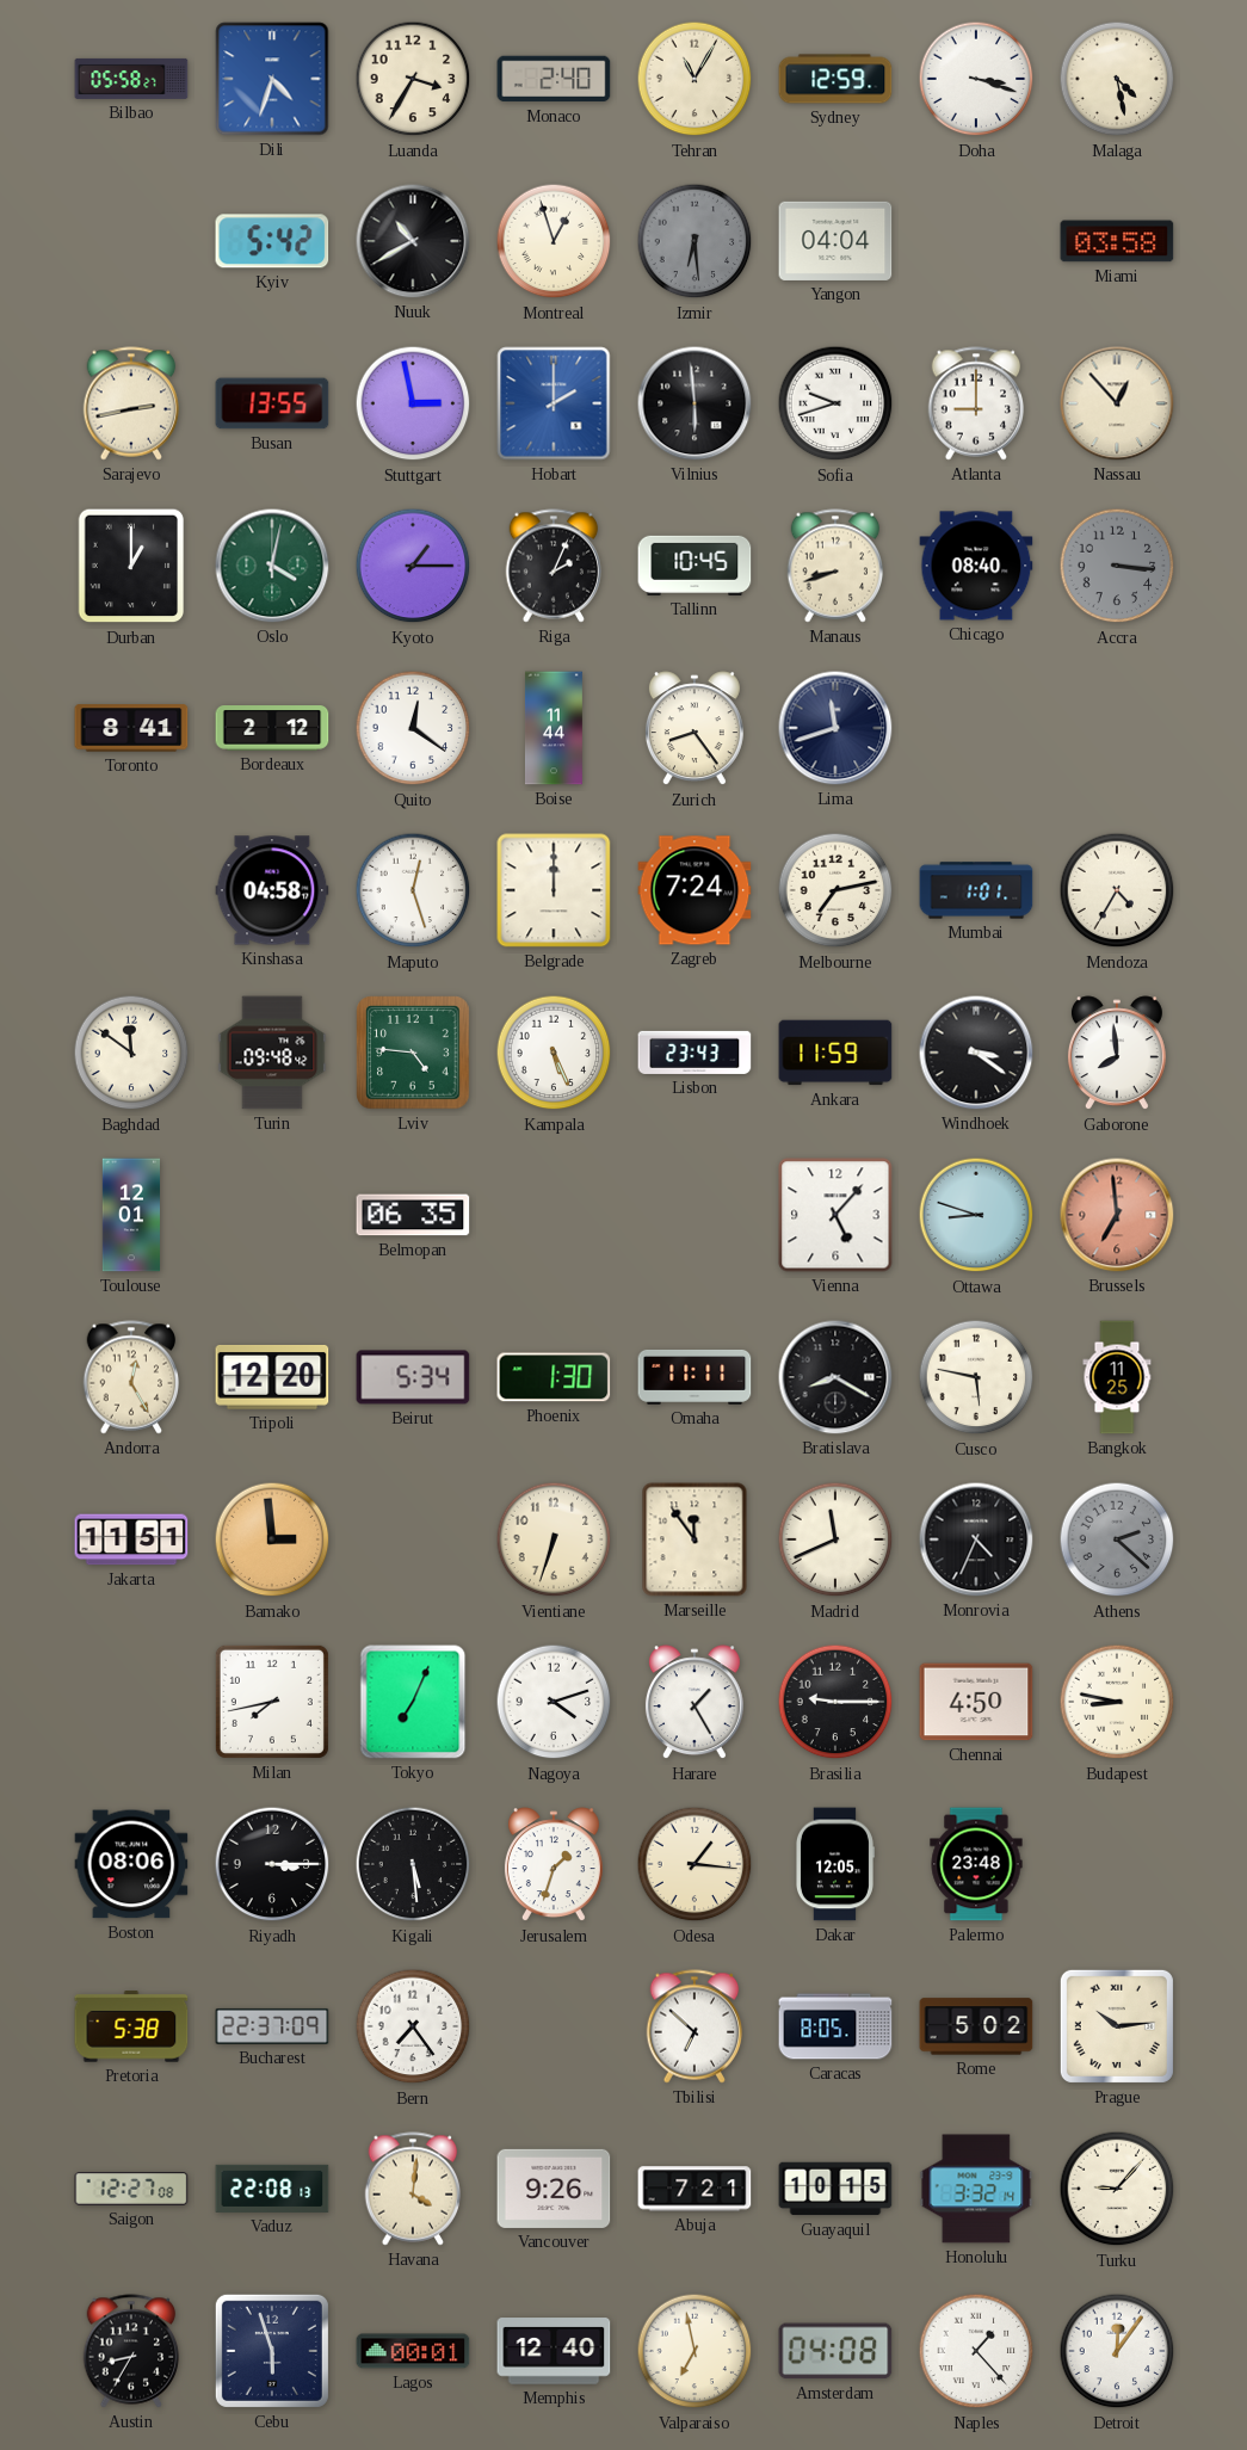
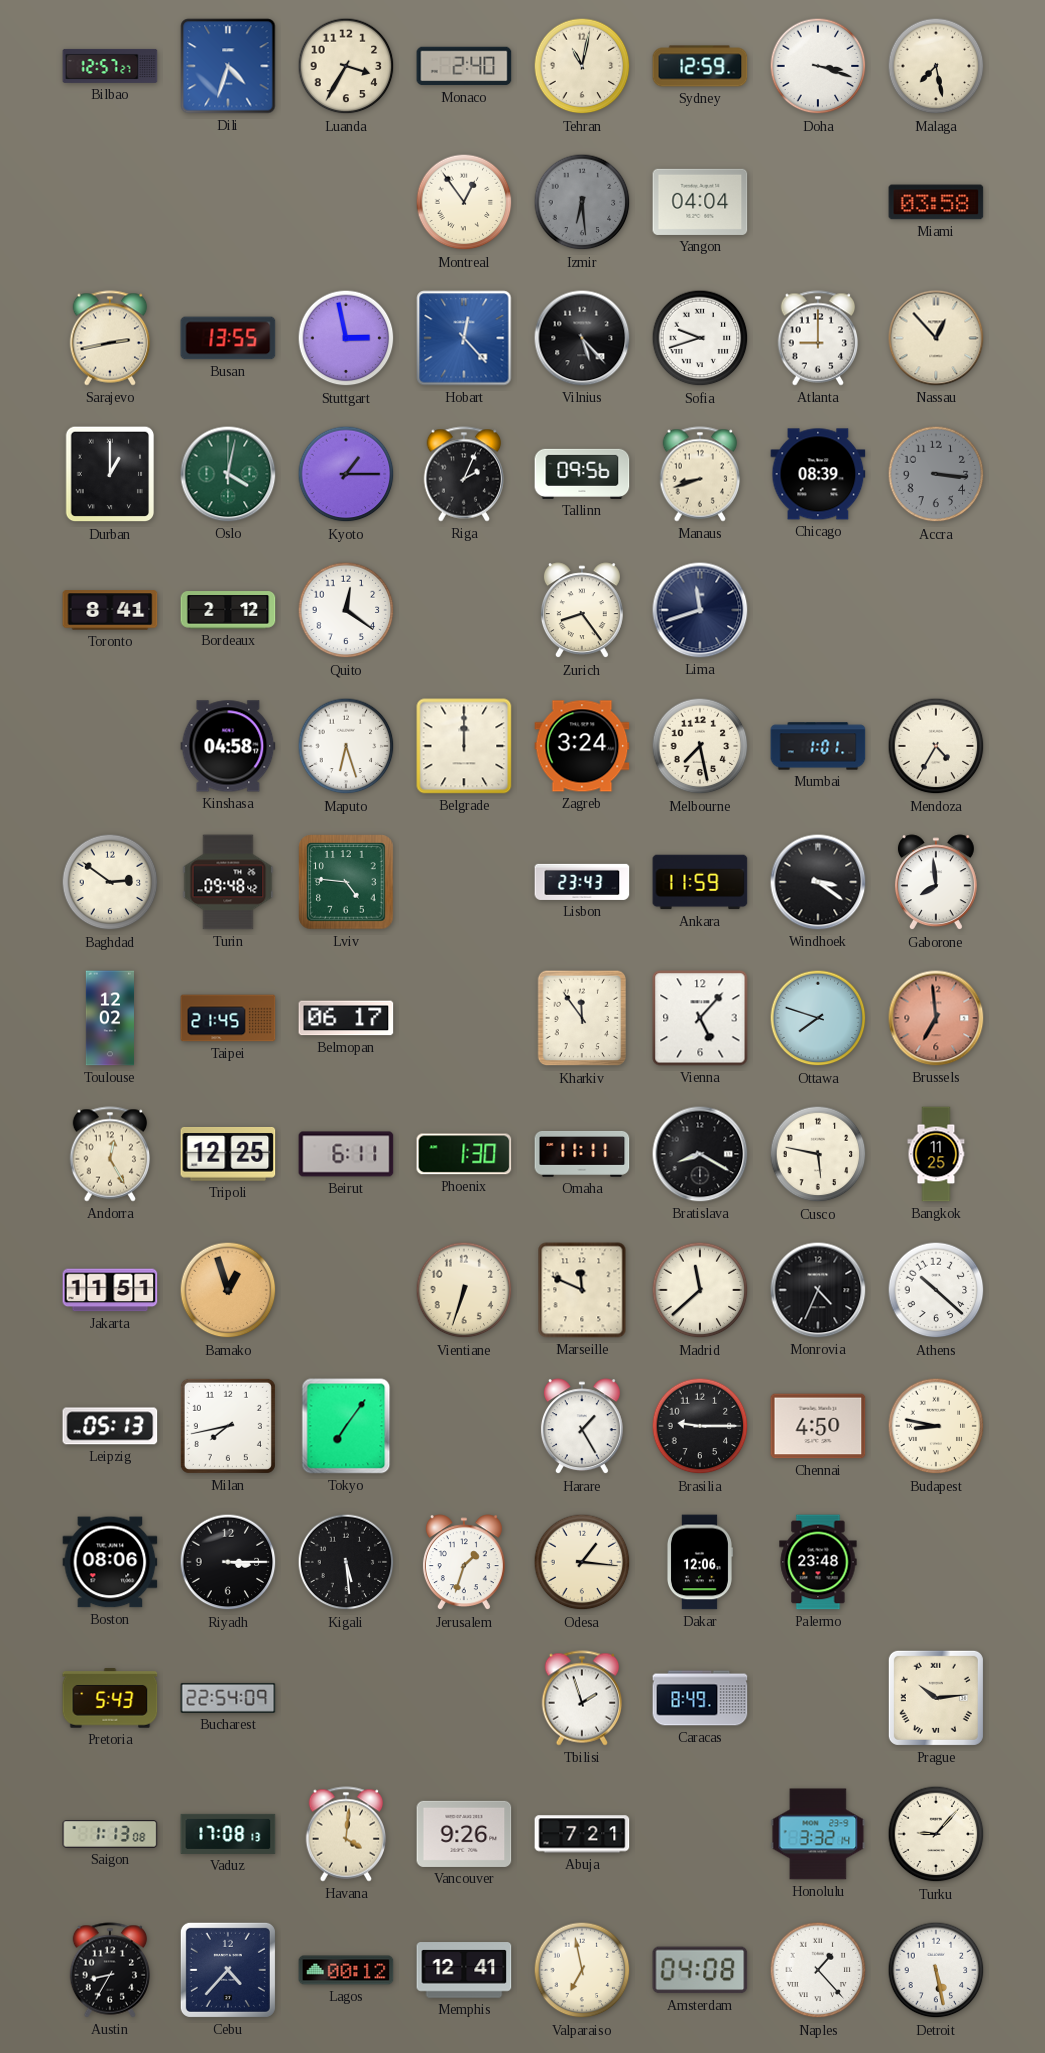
Bilbao: 05:58 -> 12:57
Tehran: 11:05 -> 11:02
Malaga: 4:28 -> 7:28
Kyiv: 5:42 -> none
Nuuk: 10:40 -> none
Montreal: 12:57 -> 12:54
Hobart: 2:00 -> 12:23
Vilnius: 5:59 -> 5:23
Tallinn: 10:45 -> 09:56
Chicago: 08:40 -> 08:39
Boise: 11:44 -> none
Maputo: 12:27 -> 6:27
Zagreb: 7:24 -> 3:24
Melbourne: 7:13 -> 7:28
Baghdad: 11:51 -> 2:51
Kampala: 5:26 -> none
Toulouse: 12:01 -> 12:02
Taipei: none -> 21:45
Belmopan: 06:35 -> 06:17
Kharkiv: none -> 11:54
Ottawa: 8:48 -> 7:48
Tripoli: 12:20 -> 12:25
Beirut: 5:34 -> 6:11
Bamako: 2:59 -> 12:57
Marseille: 11:54 -> 11:49
Madrid: 11:41 -> 11:38
Athens: 2:22 -> 10:22
Athens dial: grey -> white
Leipzig: none -> 05:13
Tokyo: 7:04 -> 7:06
Nagoya: 4:12 -> none
Dakar: 12:05 -> 12:06
Pretoria: 5:38 -> 5:43
Bucharest: 22:37 -> 22:54
Bern: 7:24 -> none
Tbilisi: 6:52 -> 1:57
Caracas: 8:05 -> 8:49
Rome: 5:02 -> none
Saigon: 12:27 -> 1:13
Vaduz: 22:08 -> 17:08
Guayaquil: 10:15 -> none
Cebu: 5:57 -> 4:37
Lagos: 00:01 -> 00:12
Memphis: 12:40 -> 12:41
Detroit: 12:06 -> 5:28
